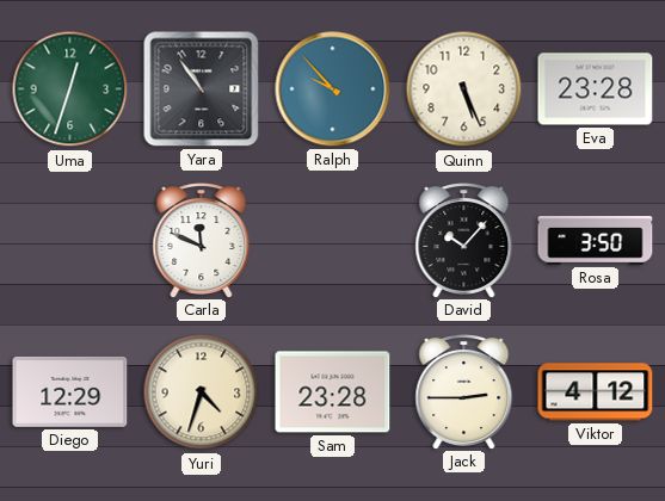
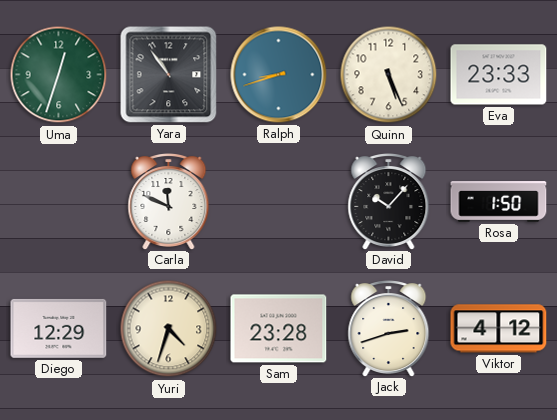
Ralph: 9:53 -> 8:42
Eva: 23:28 -> 23:33
Rosa: 3:50 -> 1:50
Jack: 2:45 -> 2:42
